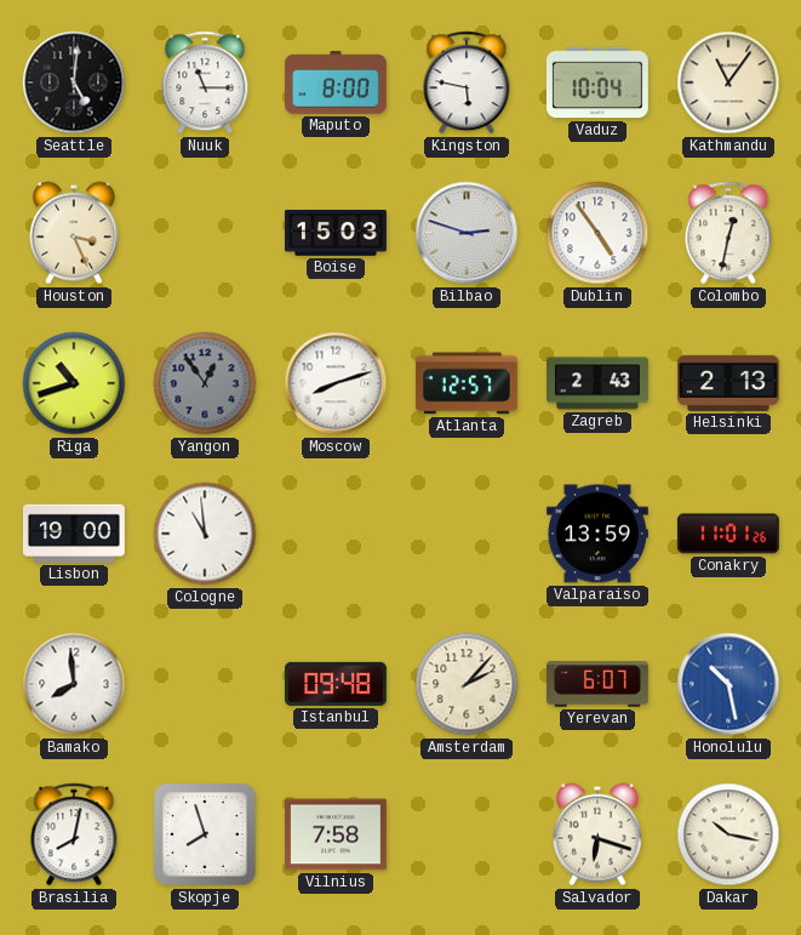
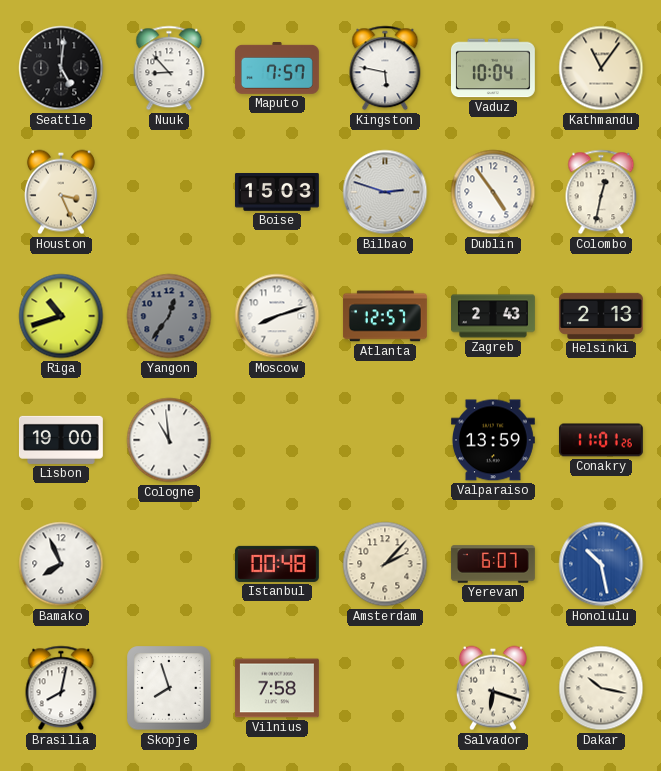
Nuuk: 11:15 -> 8:53
Maputo: 8:00 -> 7:57
Yangon: 12:54 -> 12:36
Bamako: 7:59 -> 7:56
Istanbul: 09:48 -> 00:48
